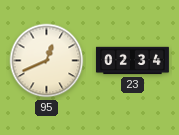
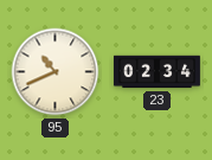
95: 12:41 -> 10:41
